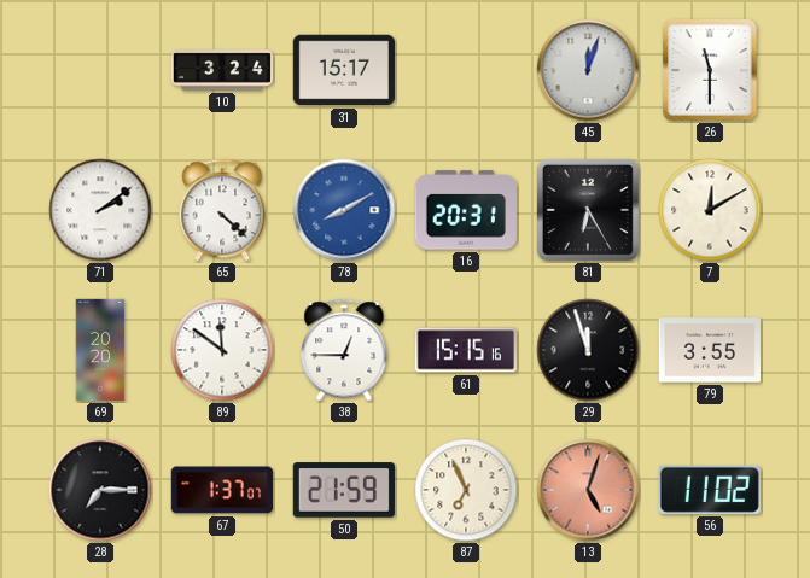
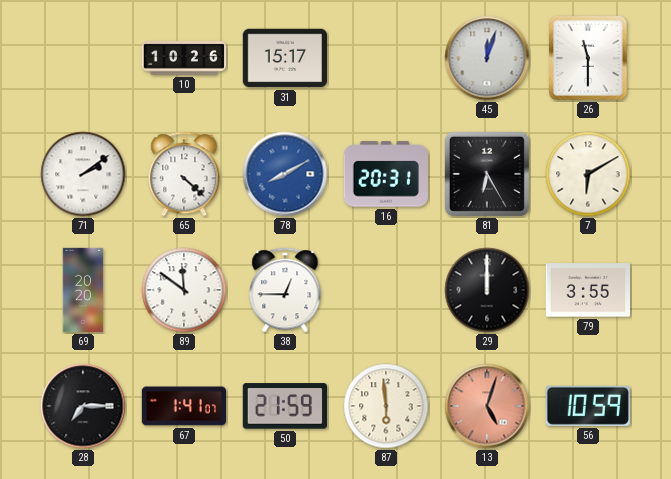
10: 3:24 -> 10:26
7: 12:10 -> 6:10
61: 15:15 -> none
29: 11:57 -> 12:00
67: 1:37 -> 1:41
87: 6:56 -> 5:59
56: 11:02 -> 10:59
